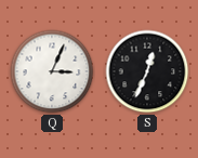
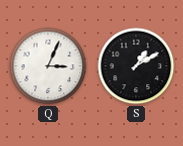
S: 12:34 -> 1:10
